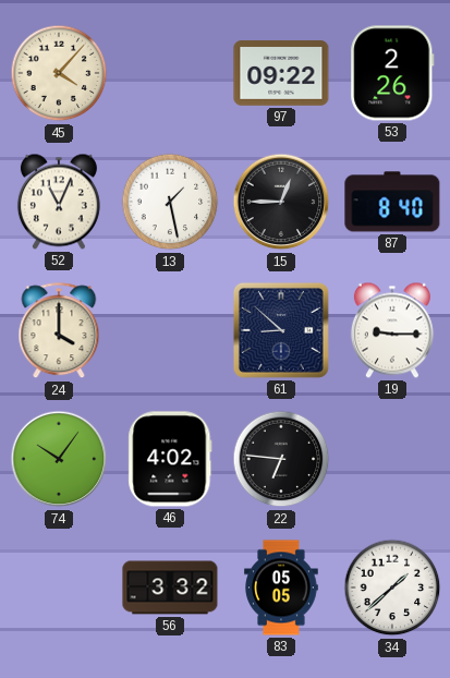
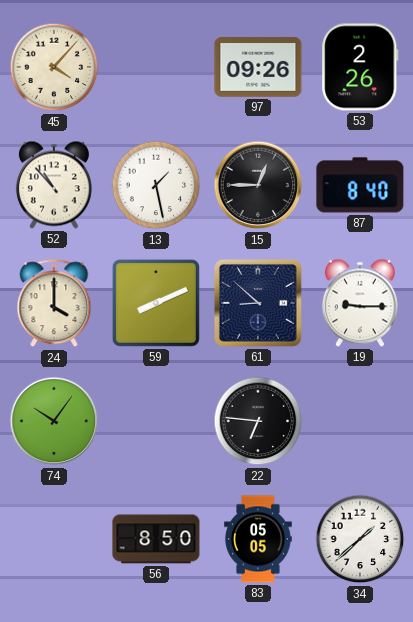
97: 09:22 -> 09:26
52: 11:04 -> 10:53
59: none -> 8:11
46: 4:02 -> none
56: 3:32 -> 8:50
